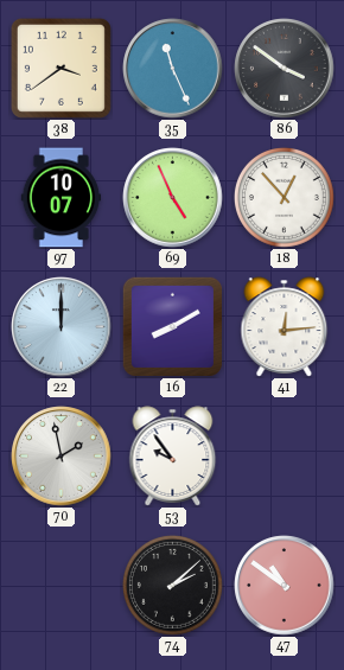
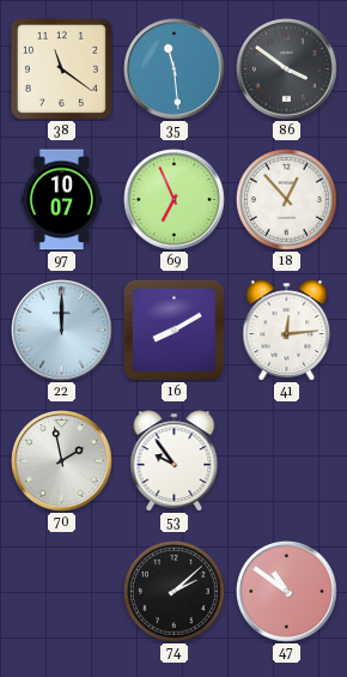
38: 3:39 -> 11:21
35: 11:26 -> 11:29
69: 4:56 -> 6:56
